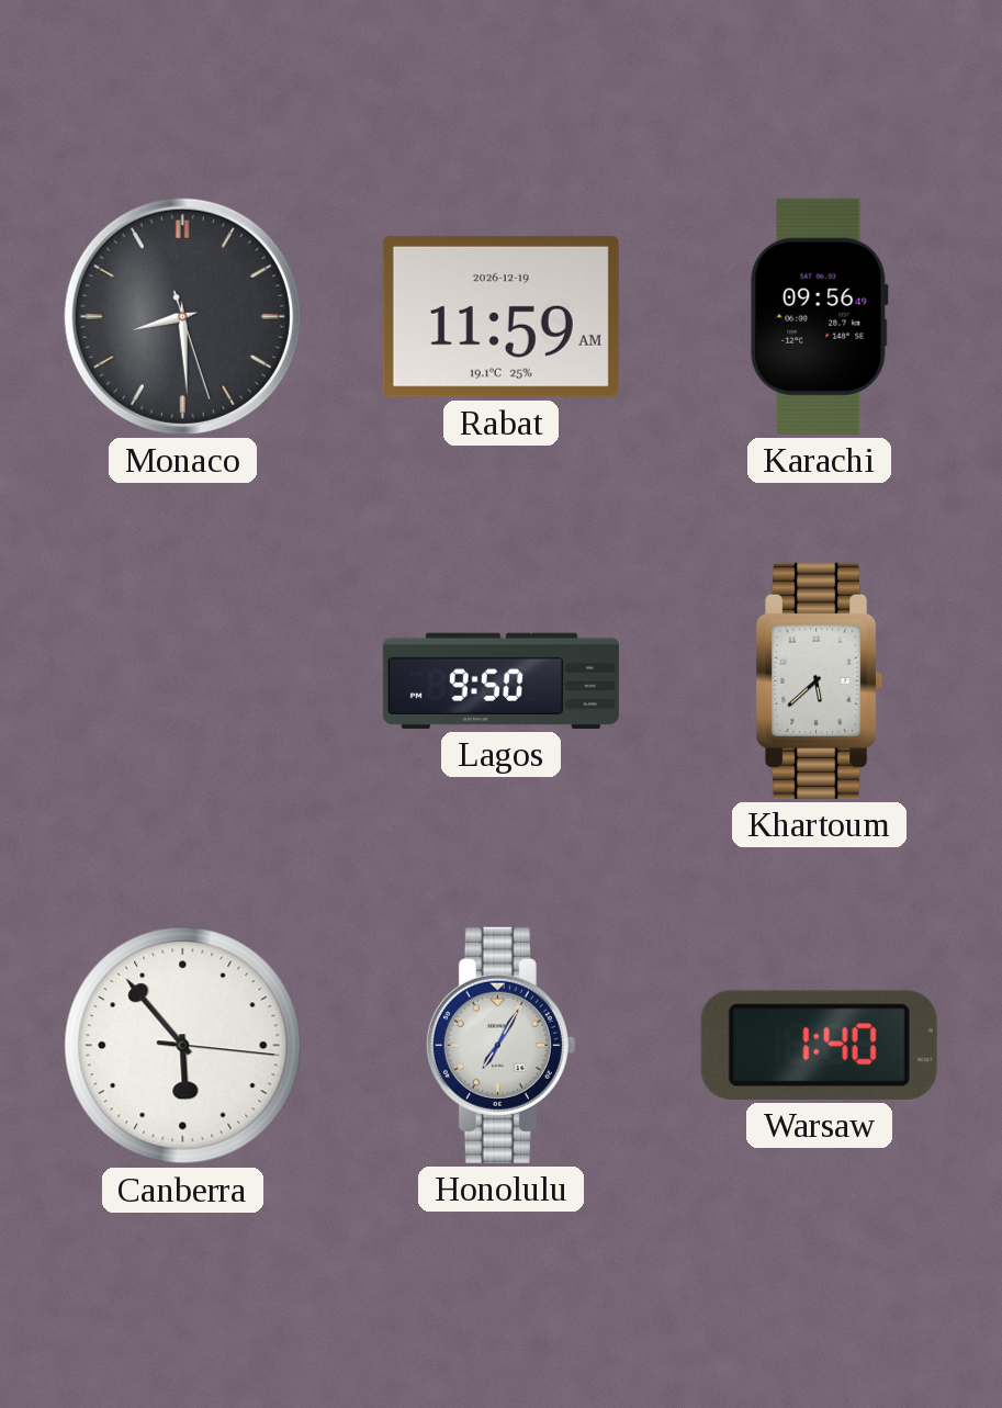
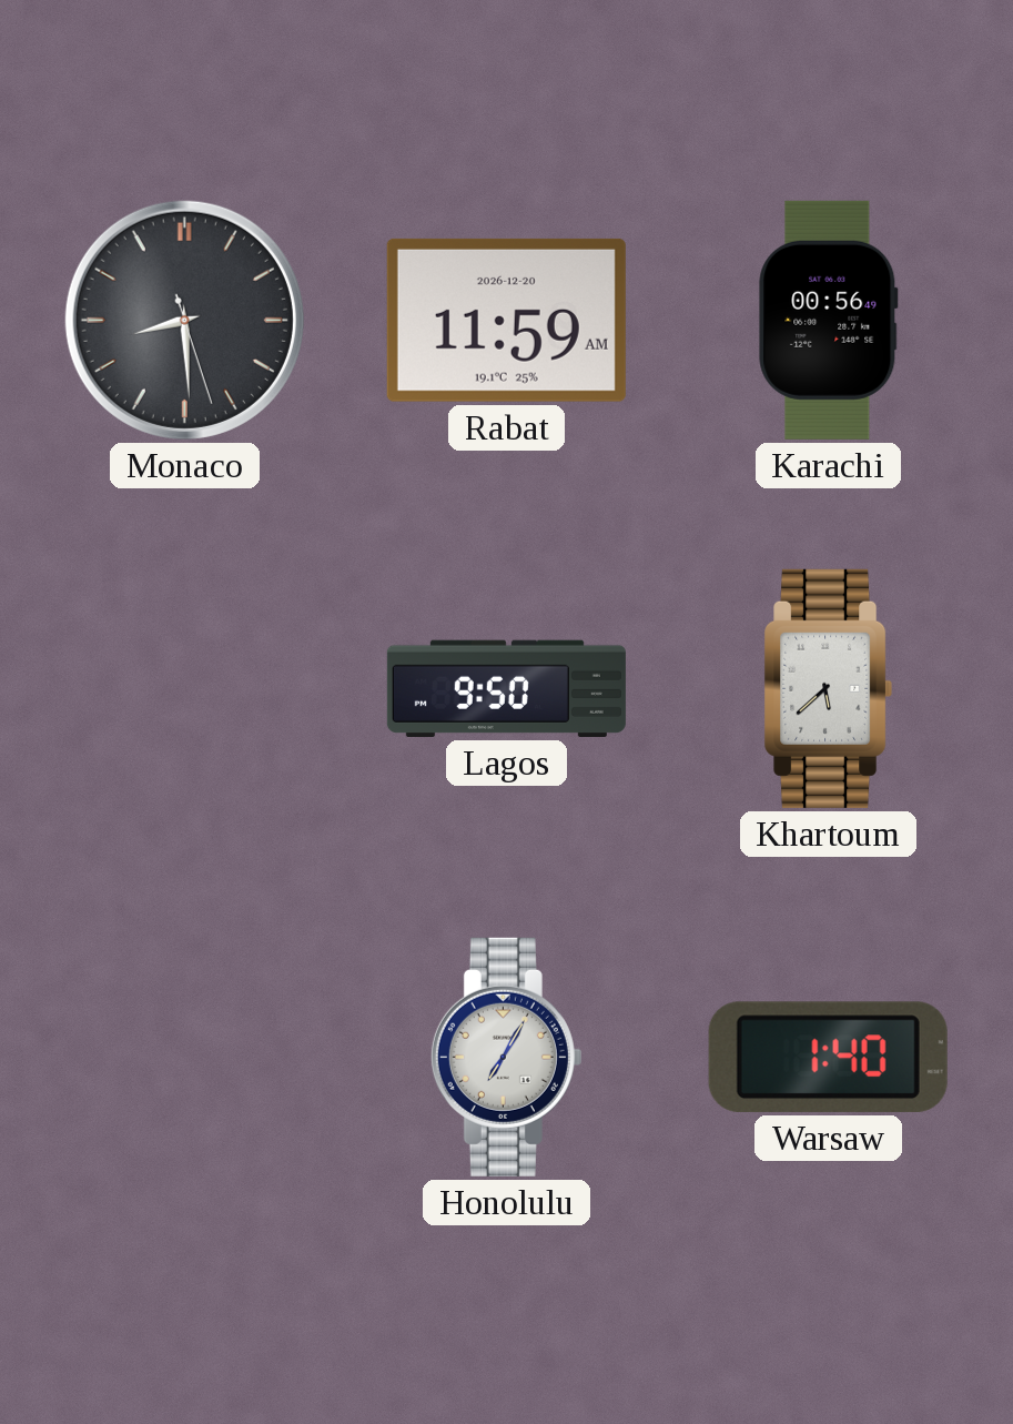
Rabat date: 2026-12-19 -> 2026-12-20
Karachi: 09:56 -> 00:56
Canberra: 5:53 -> none
